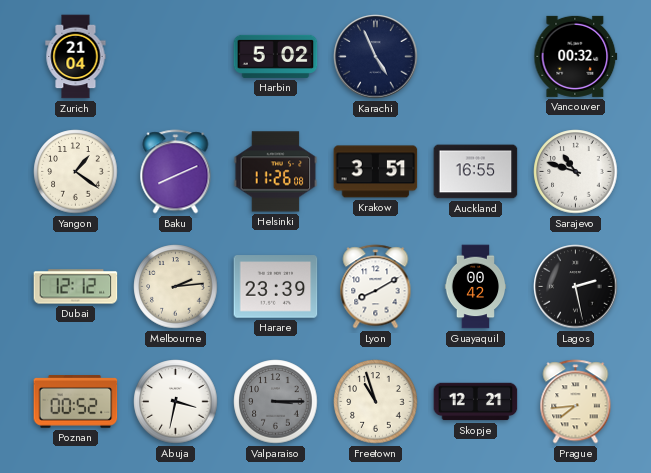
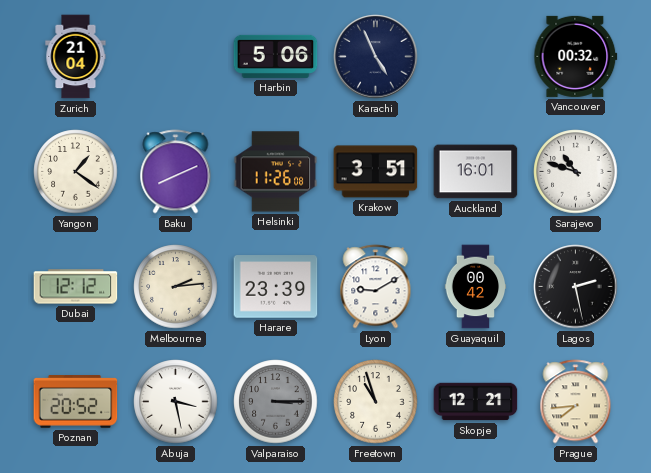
Harbin: 5:02 -> 5:06
Auckland: 16:55 -> 16:01
Lyon: 8:10 -> 9:10
Poznan: 00:52 -> 20:52
Abuja: 3:32 -> 3:28
